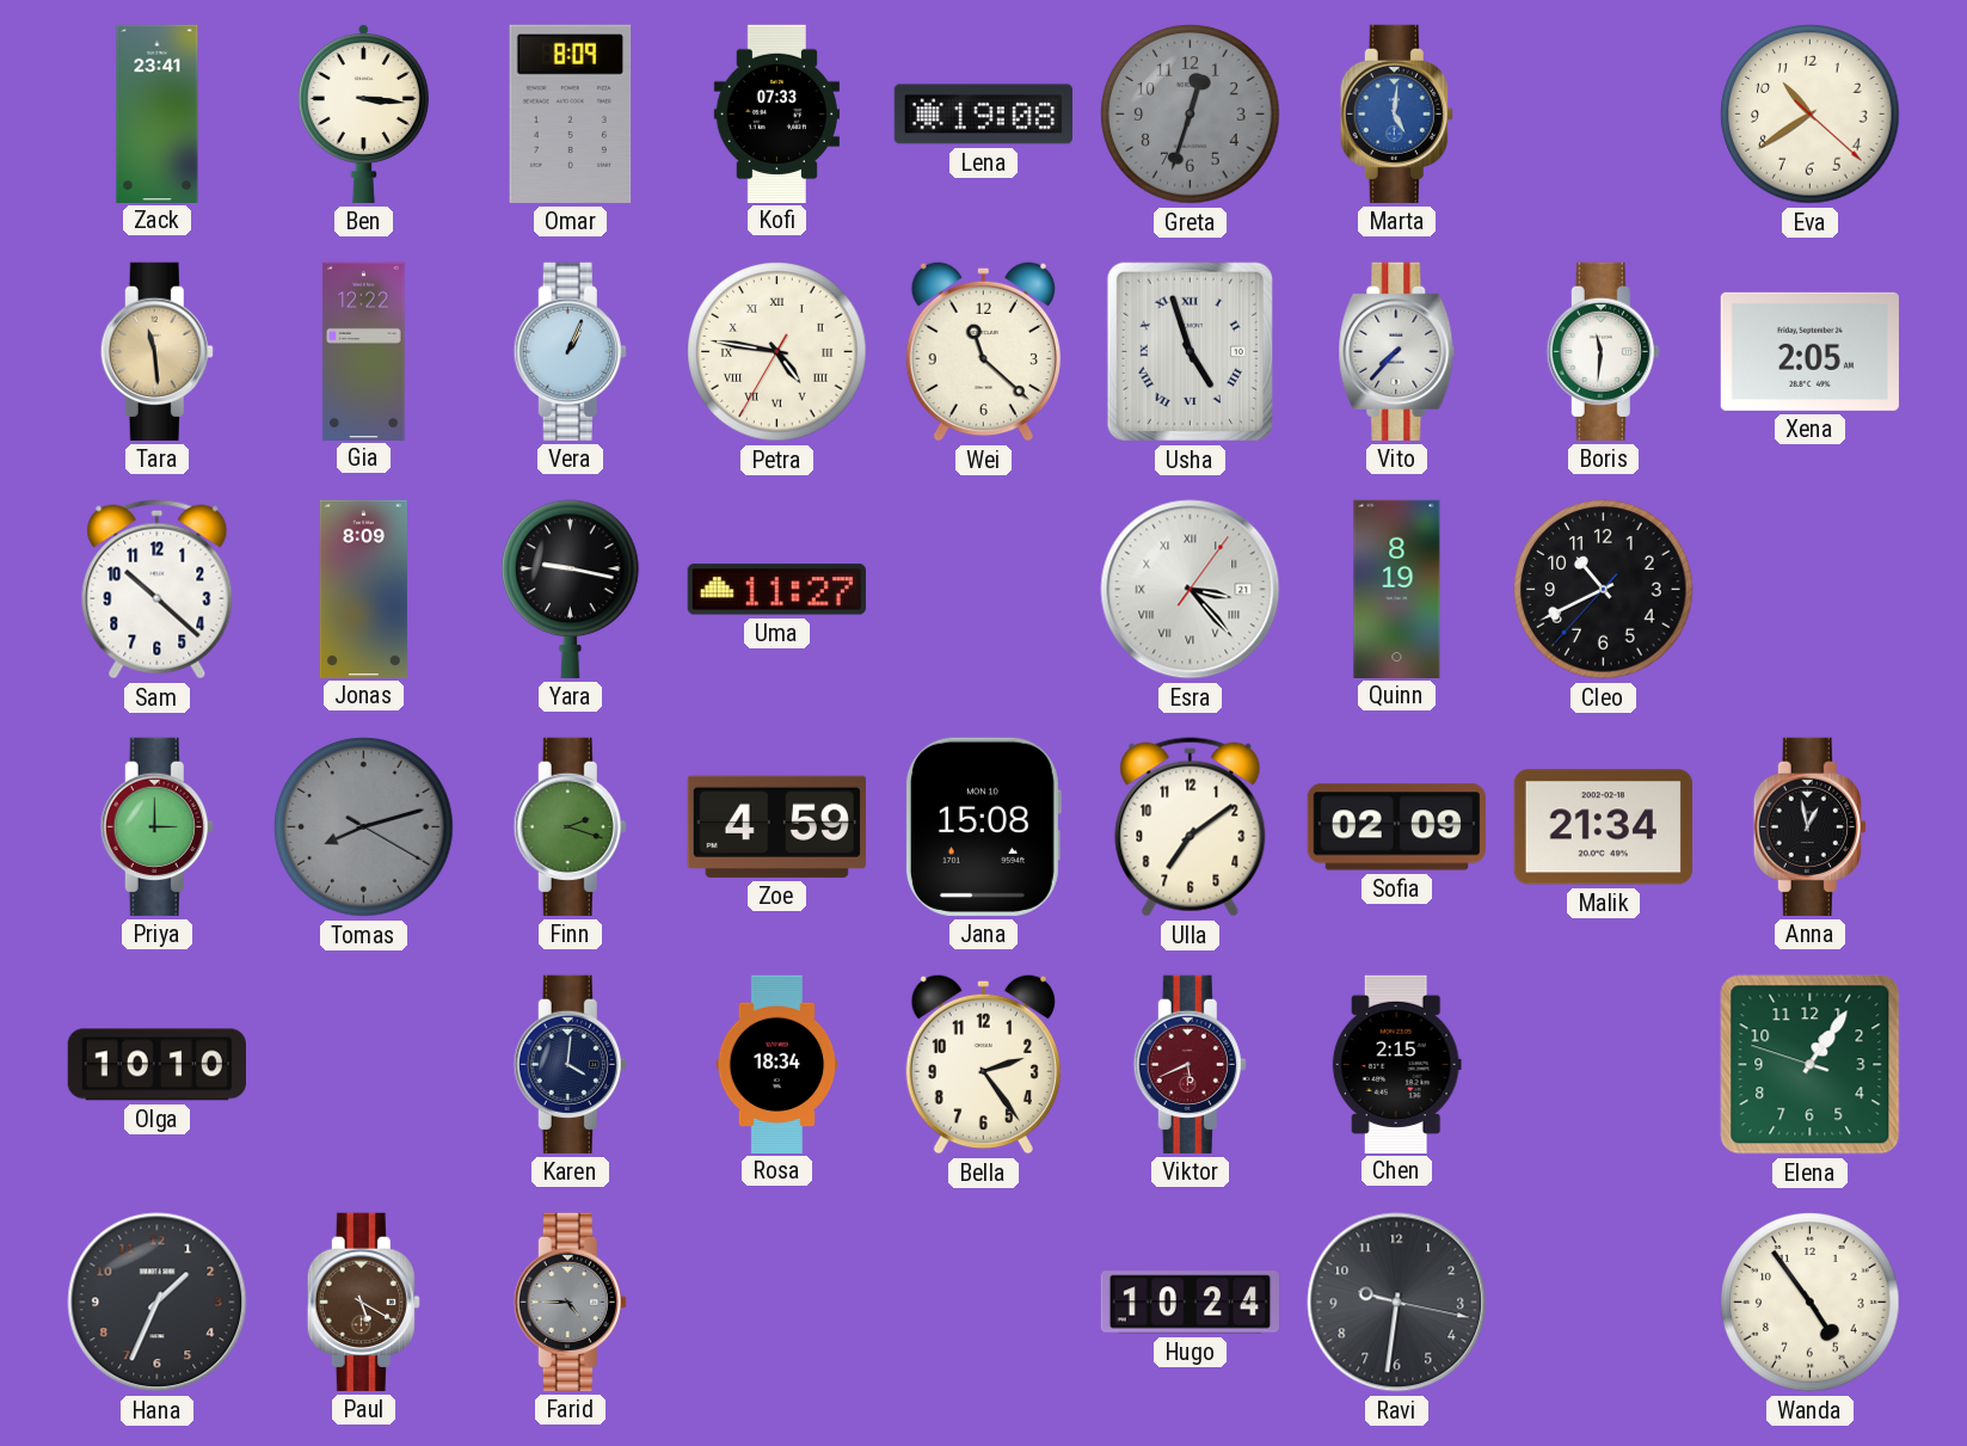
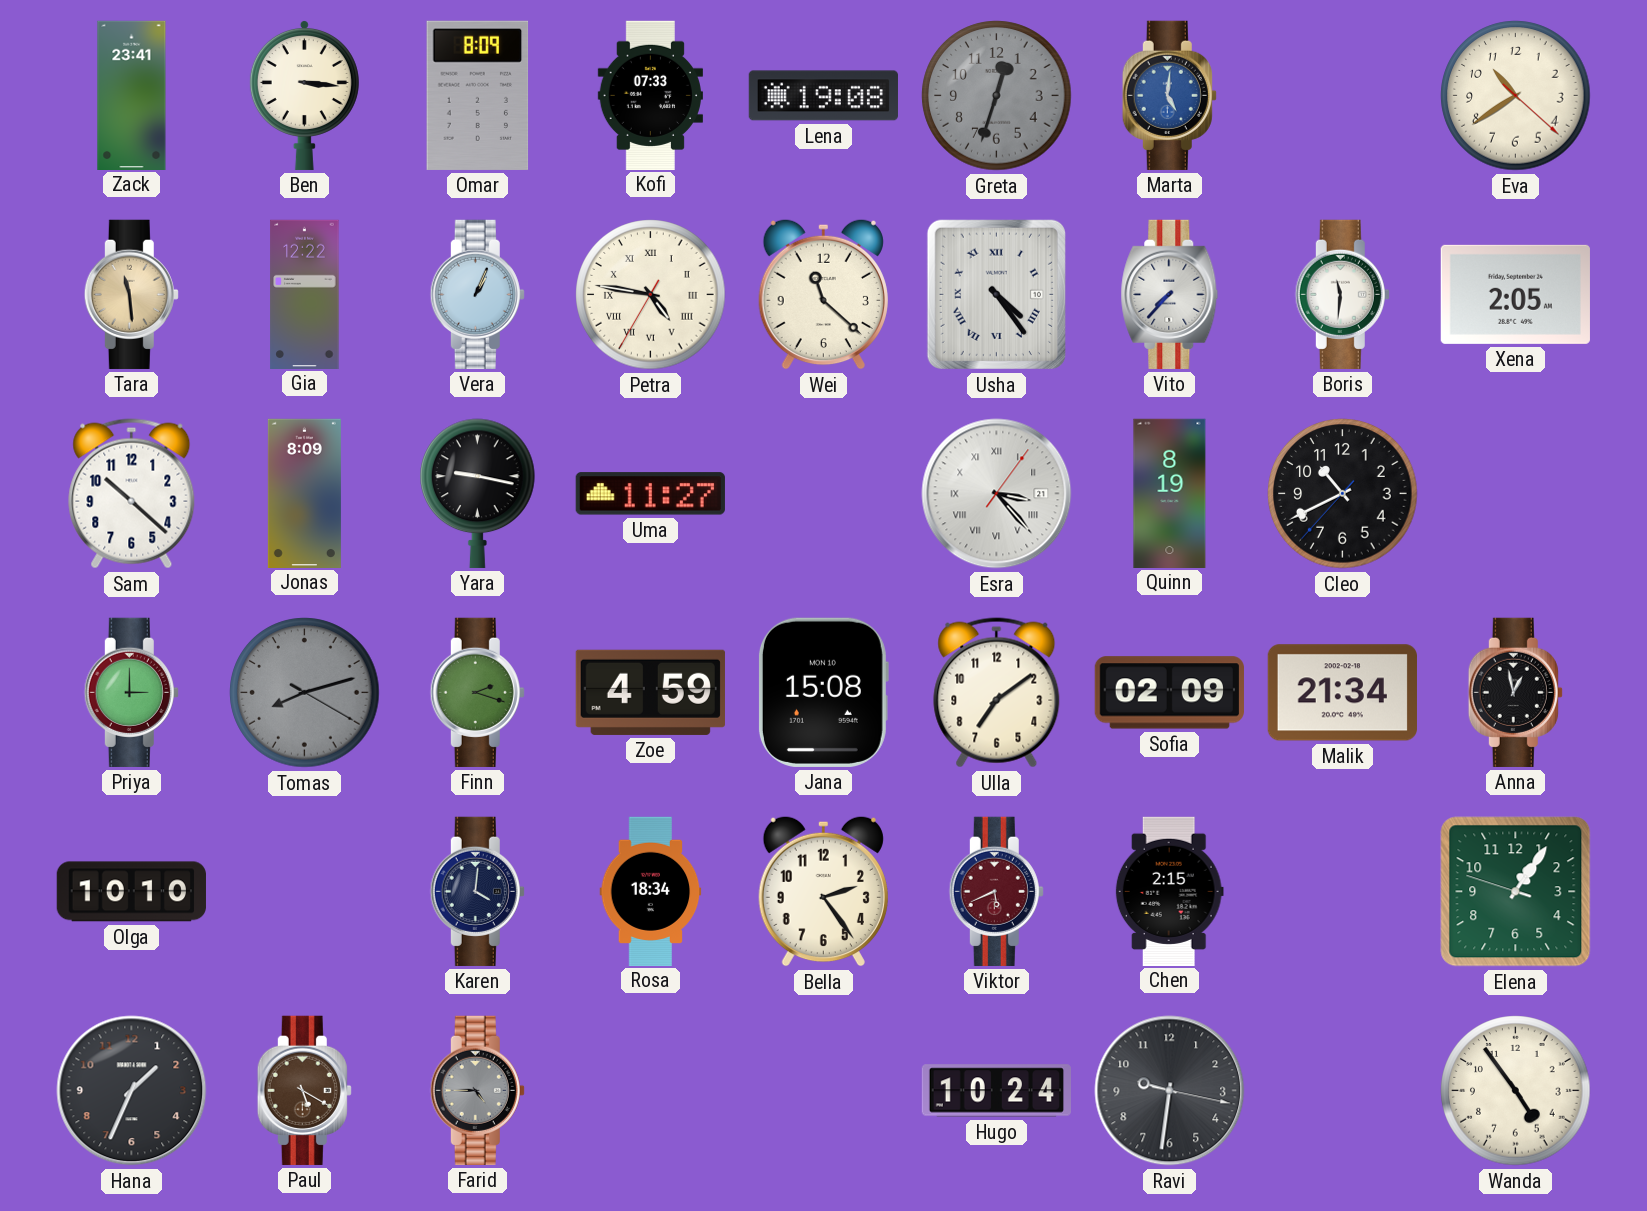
Usha: 4:57 -> 4:24
